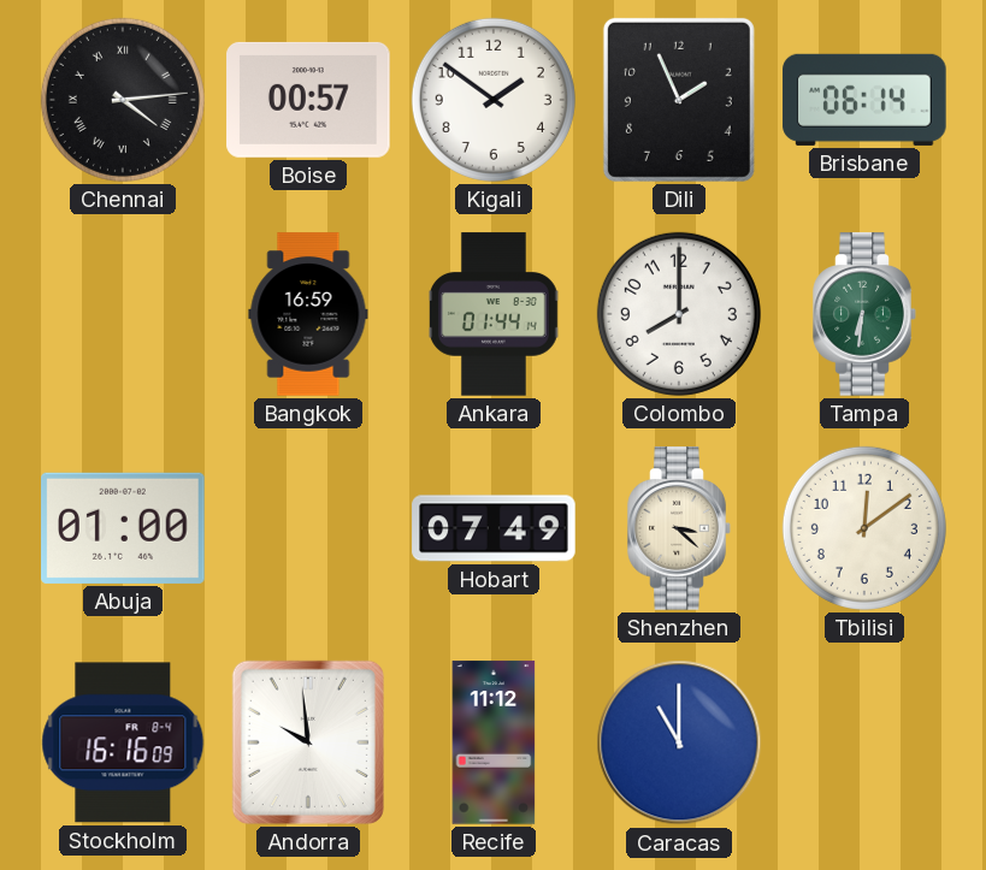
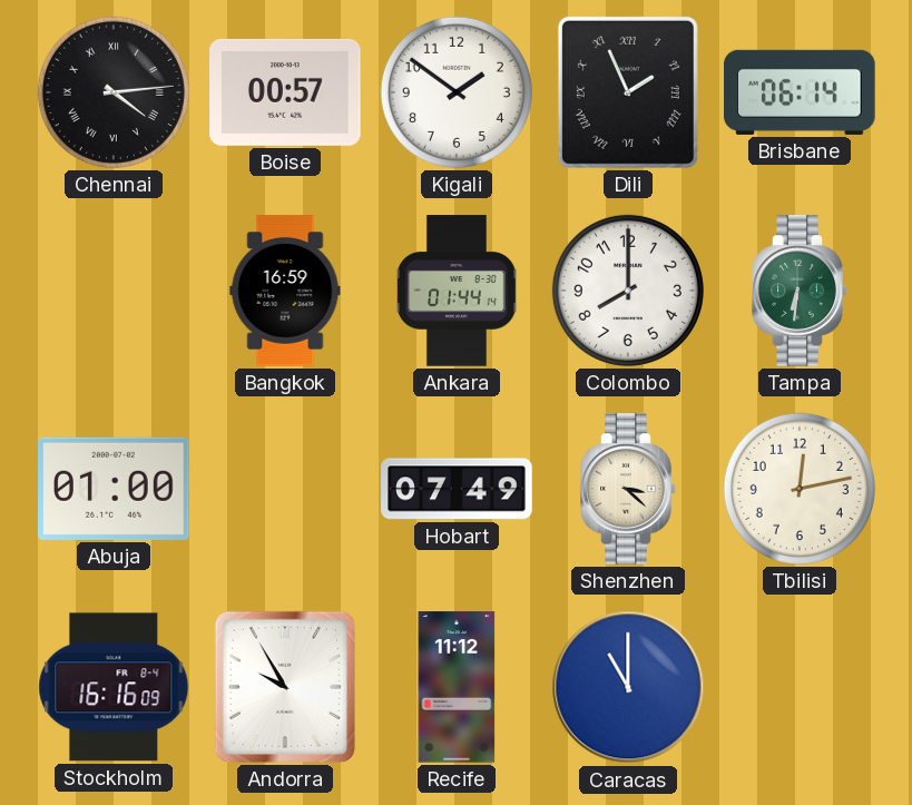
Dili numerals: Arabic -> Roman
Tbilisi: 12:09 -> 12:13
Andorra: 9:59 -> 9:55
